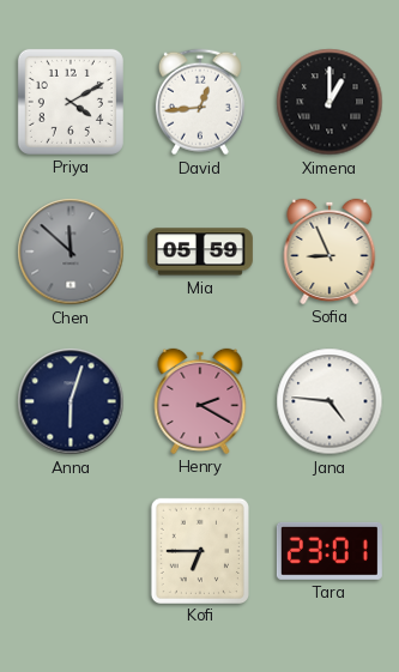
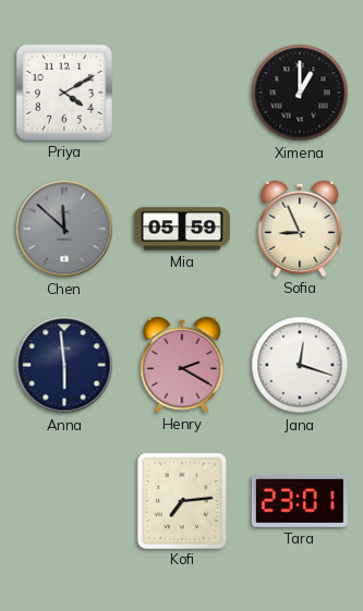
David: 12:44 -> none
Anna: 6:03 -> 5:59
Jana: 4:46 -> 12:18
Kofi: 6:45 -> 7:14
